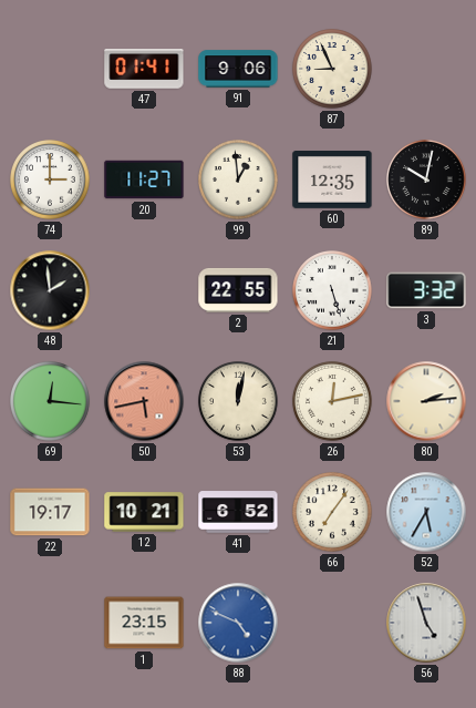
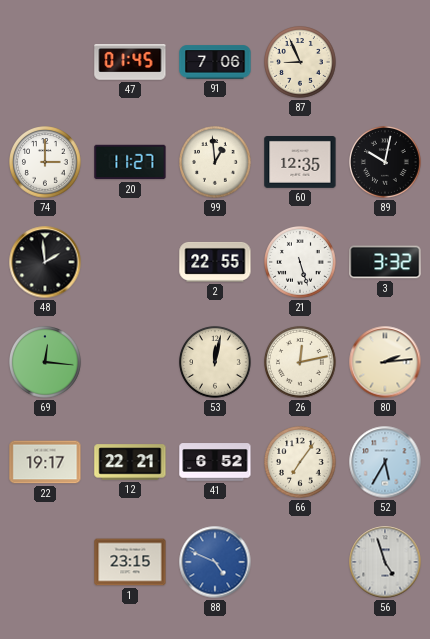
47: 01:41 -> 01:45
91: 9:06 -> 7:06
50: 5:43 -> none
12: 10:21 -> 22:21
